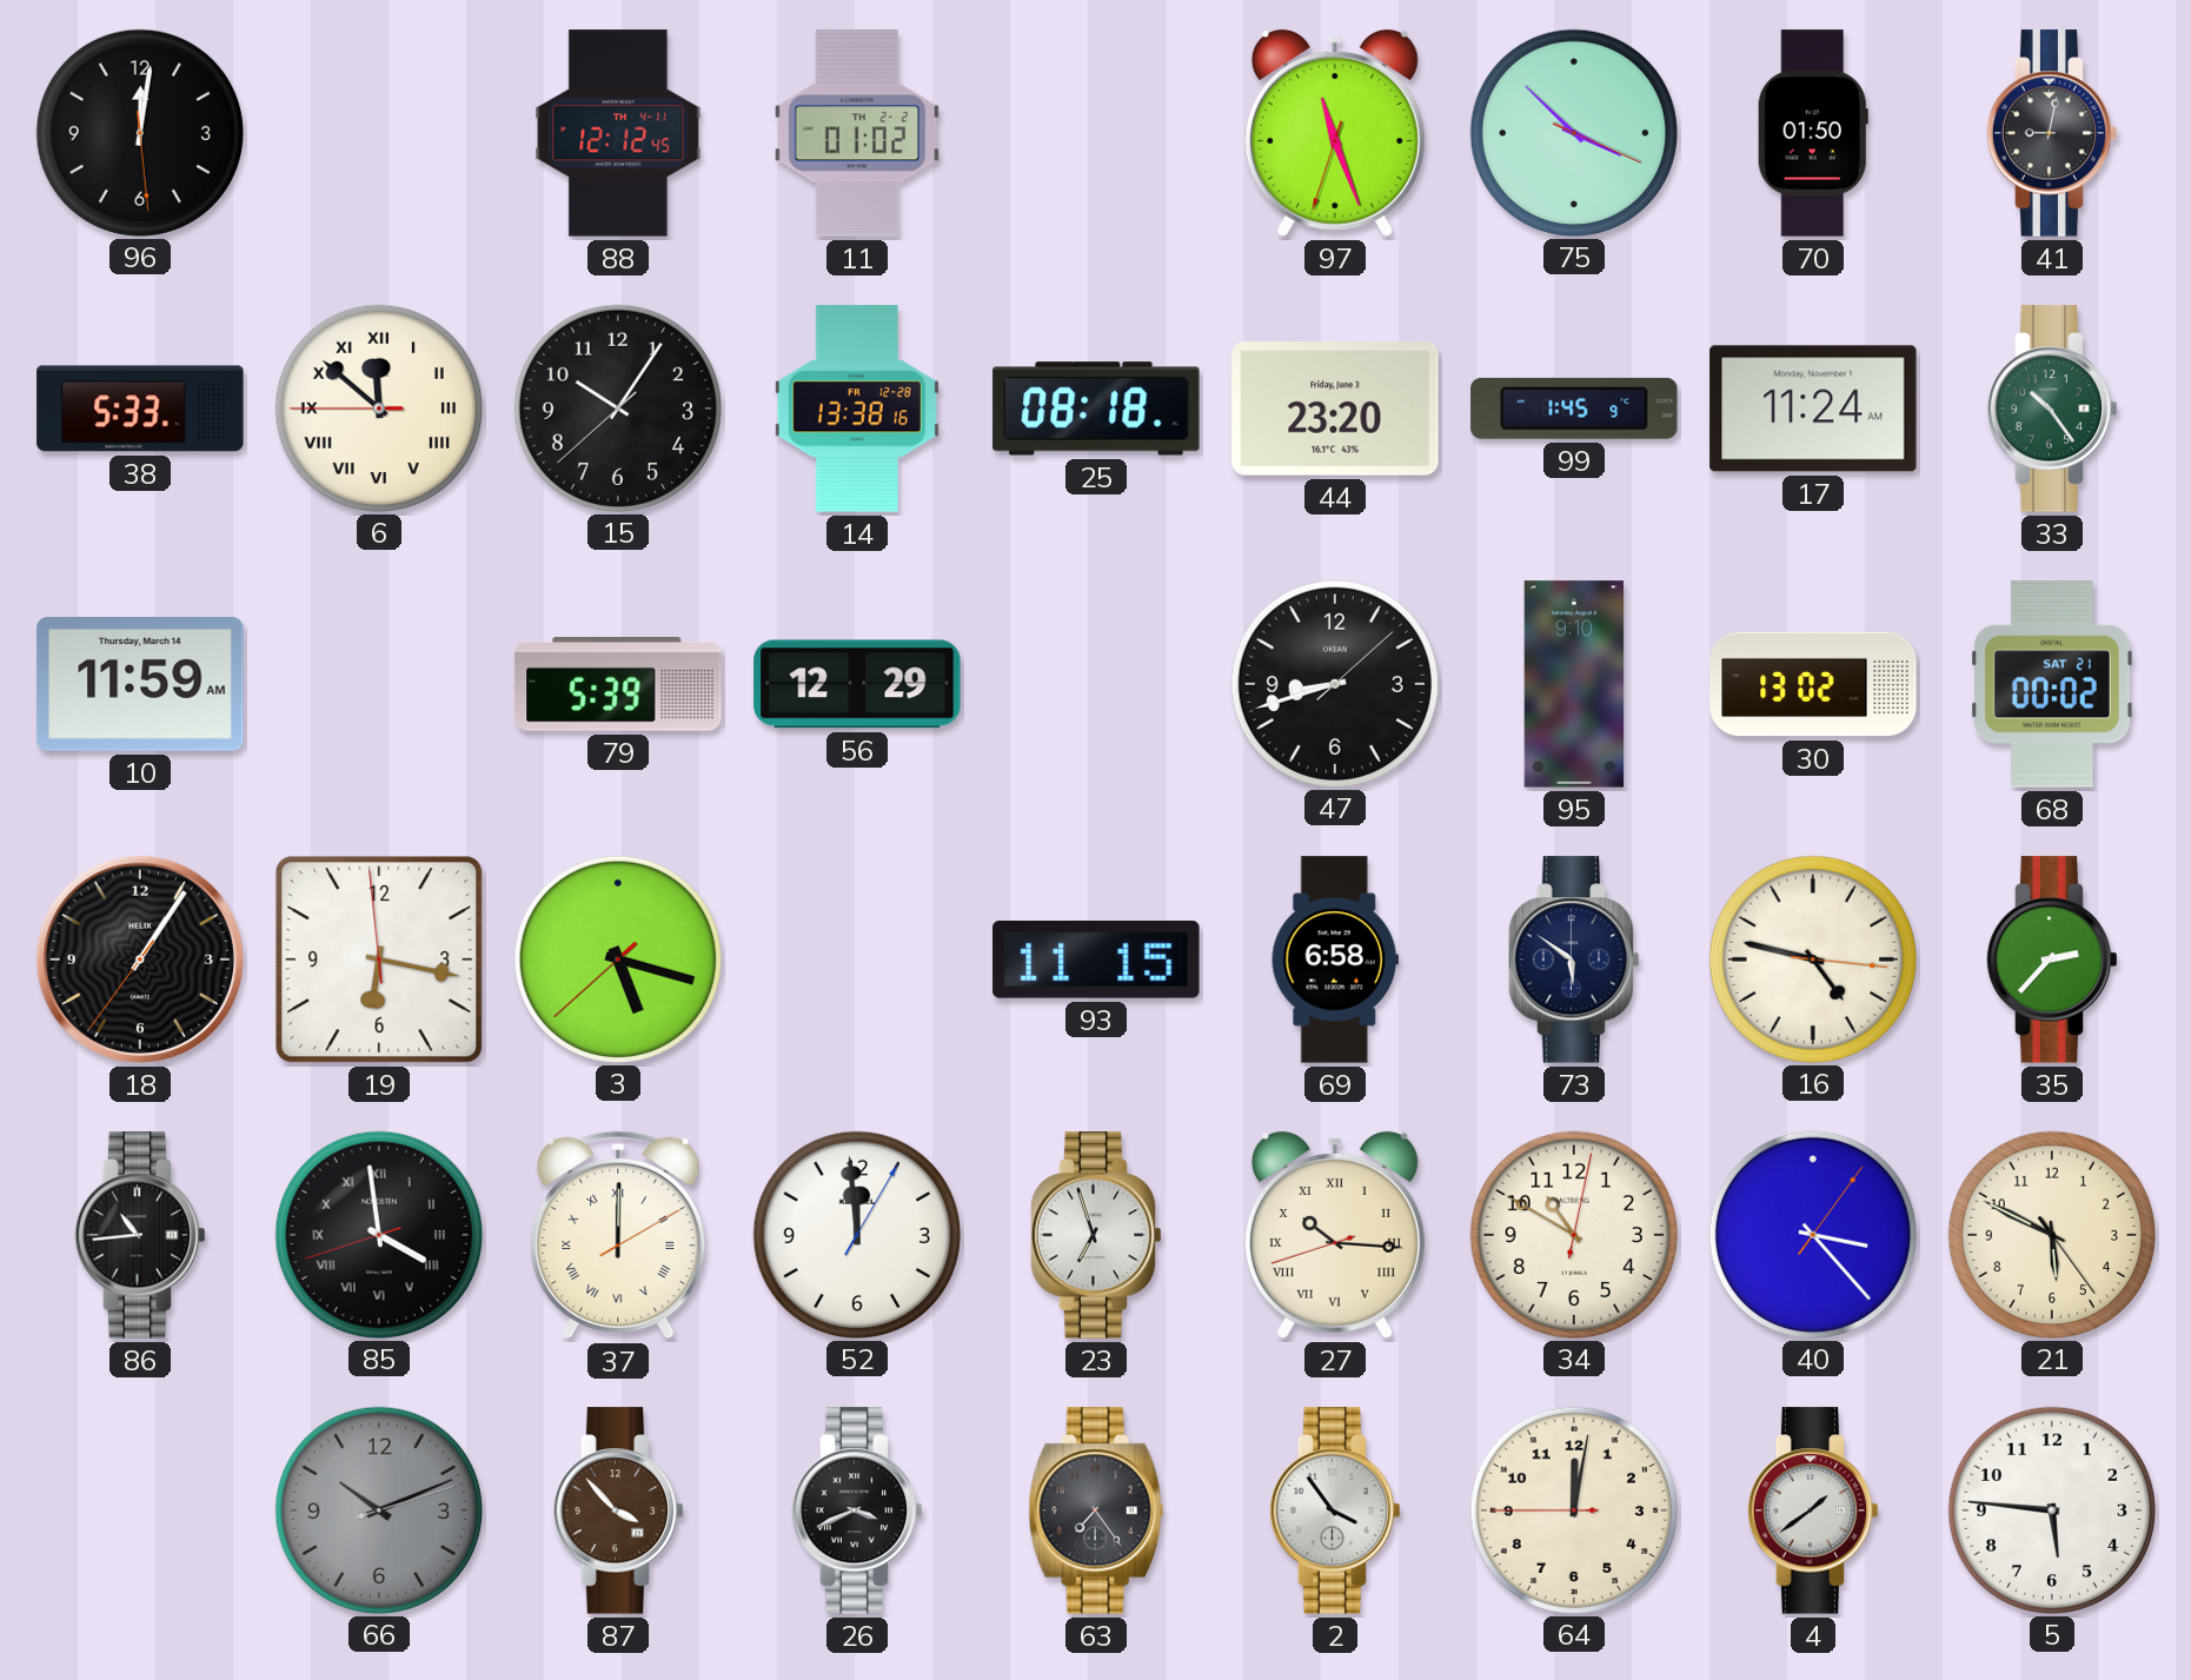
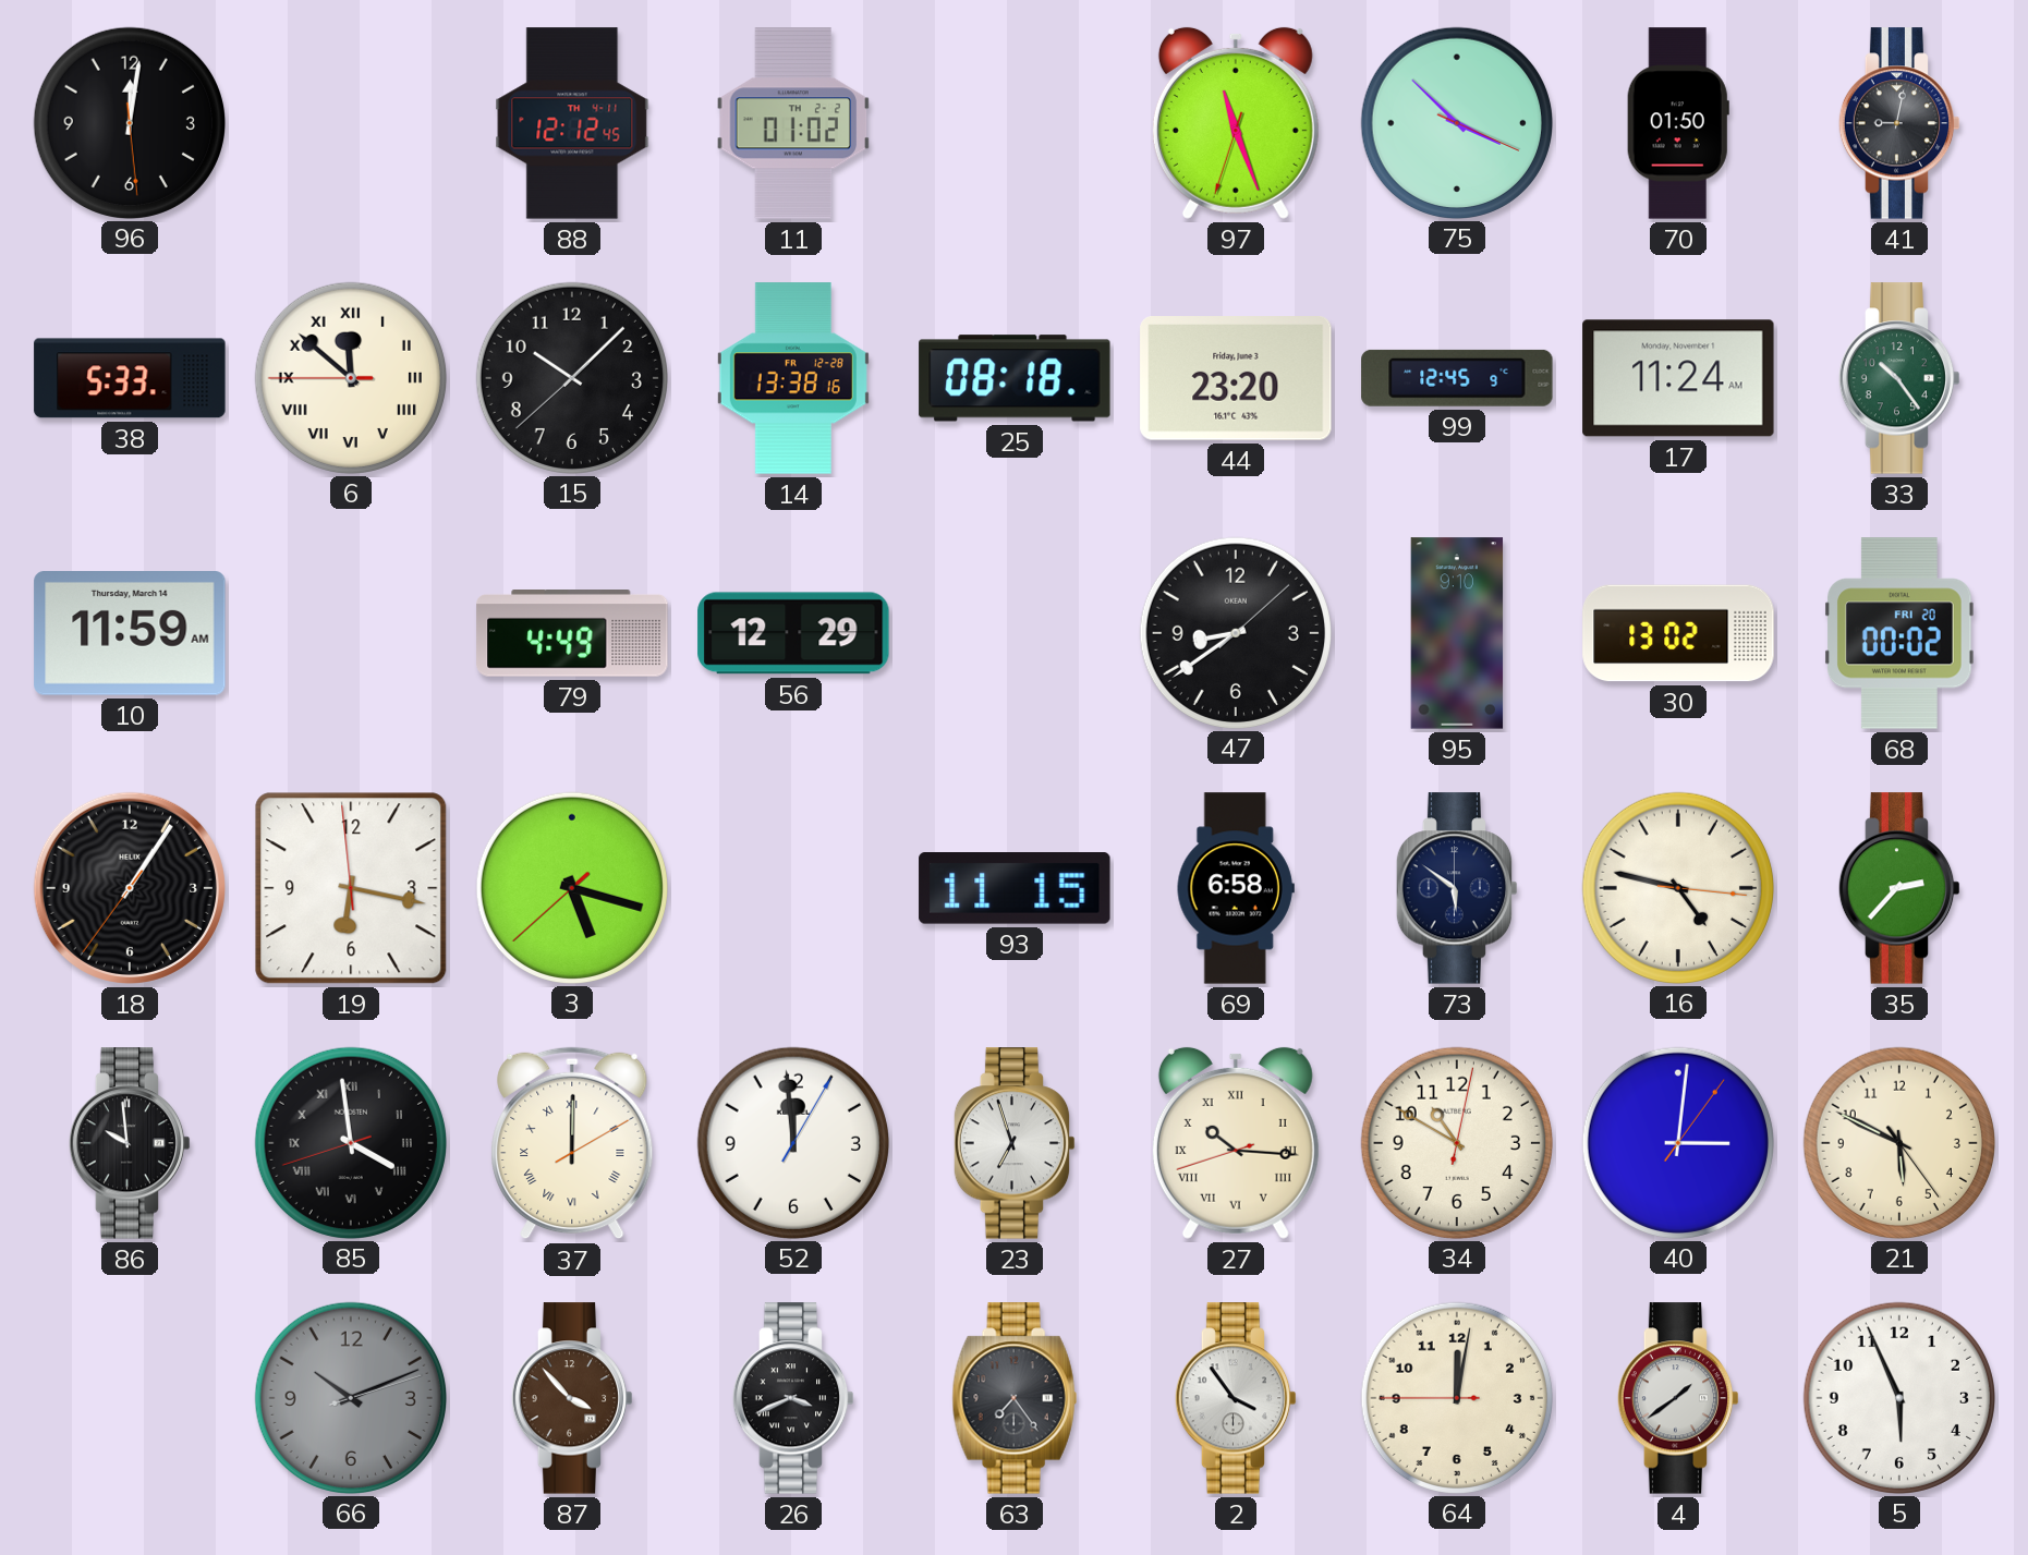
15: 10:05 -> 10:07
99: 1:45 -> 12:45
79: 5:39 -> 4:49
47: 8:42 -> 8:39
68 date: SAT 21 -> FRI 20
86: 10:44 -> 9:59
40: 3:23 -> 3:01
5: 5:46 -> 5:56
